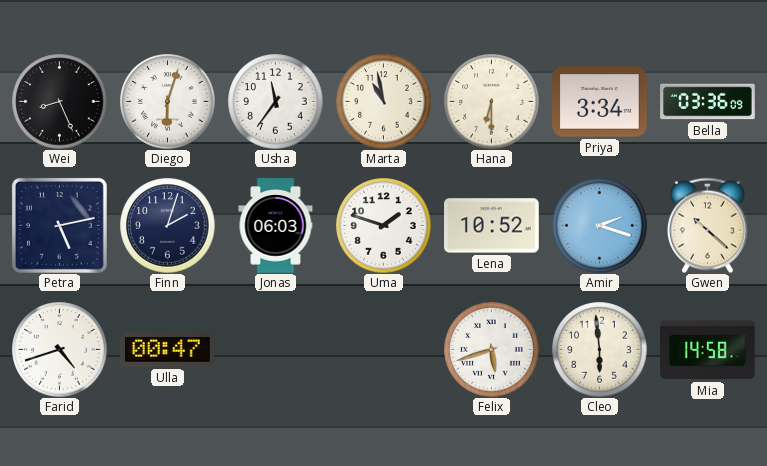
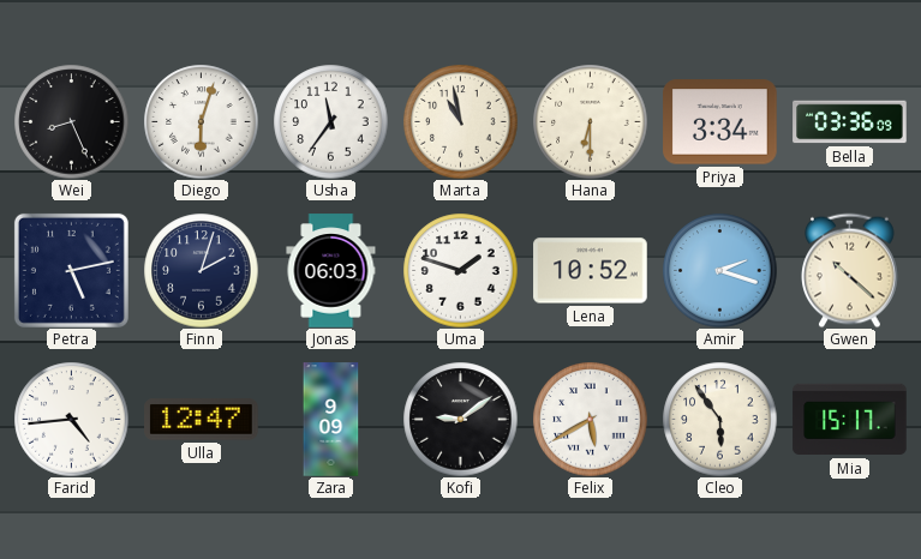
Farid: 4:42 -> 4:44
Ulla: 00:47 -> 12:47
Zara: none -> 9:09
Kofi: none -> 9:09
Felix: 5:42 -> 5:40
Cleo: 5:59 -> 5:54
Mia: 14:58 -> 15:17
